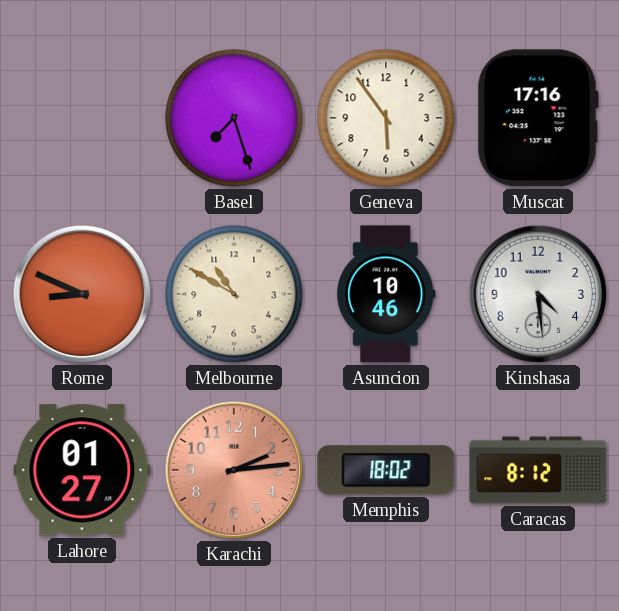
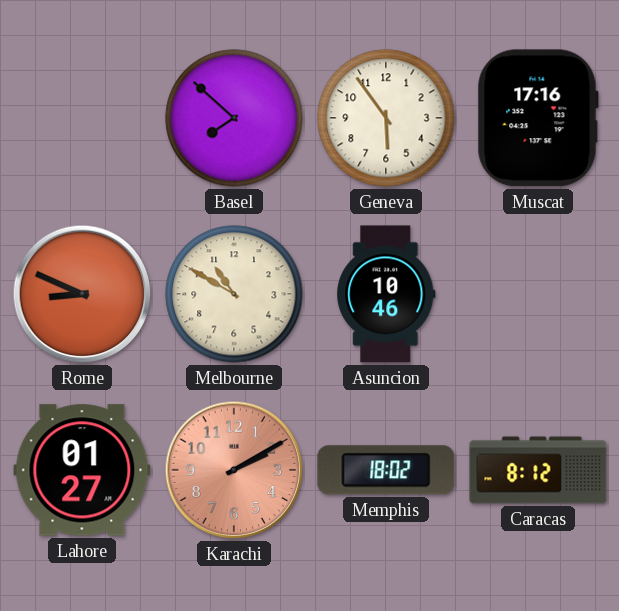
Basel: 7:27 -> 7:52
Kinshasa: 4:29 -> none
Karachi: 2:14 -> 2:10
